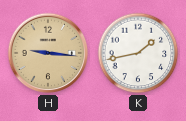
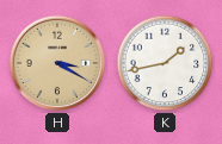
H: 9:16 -> 3:20
